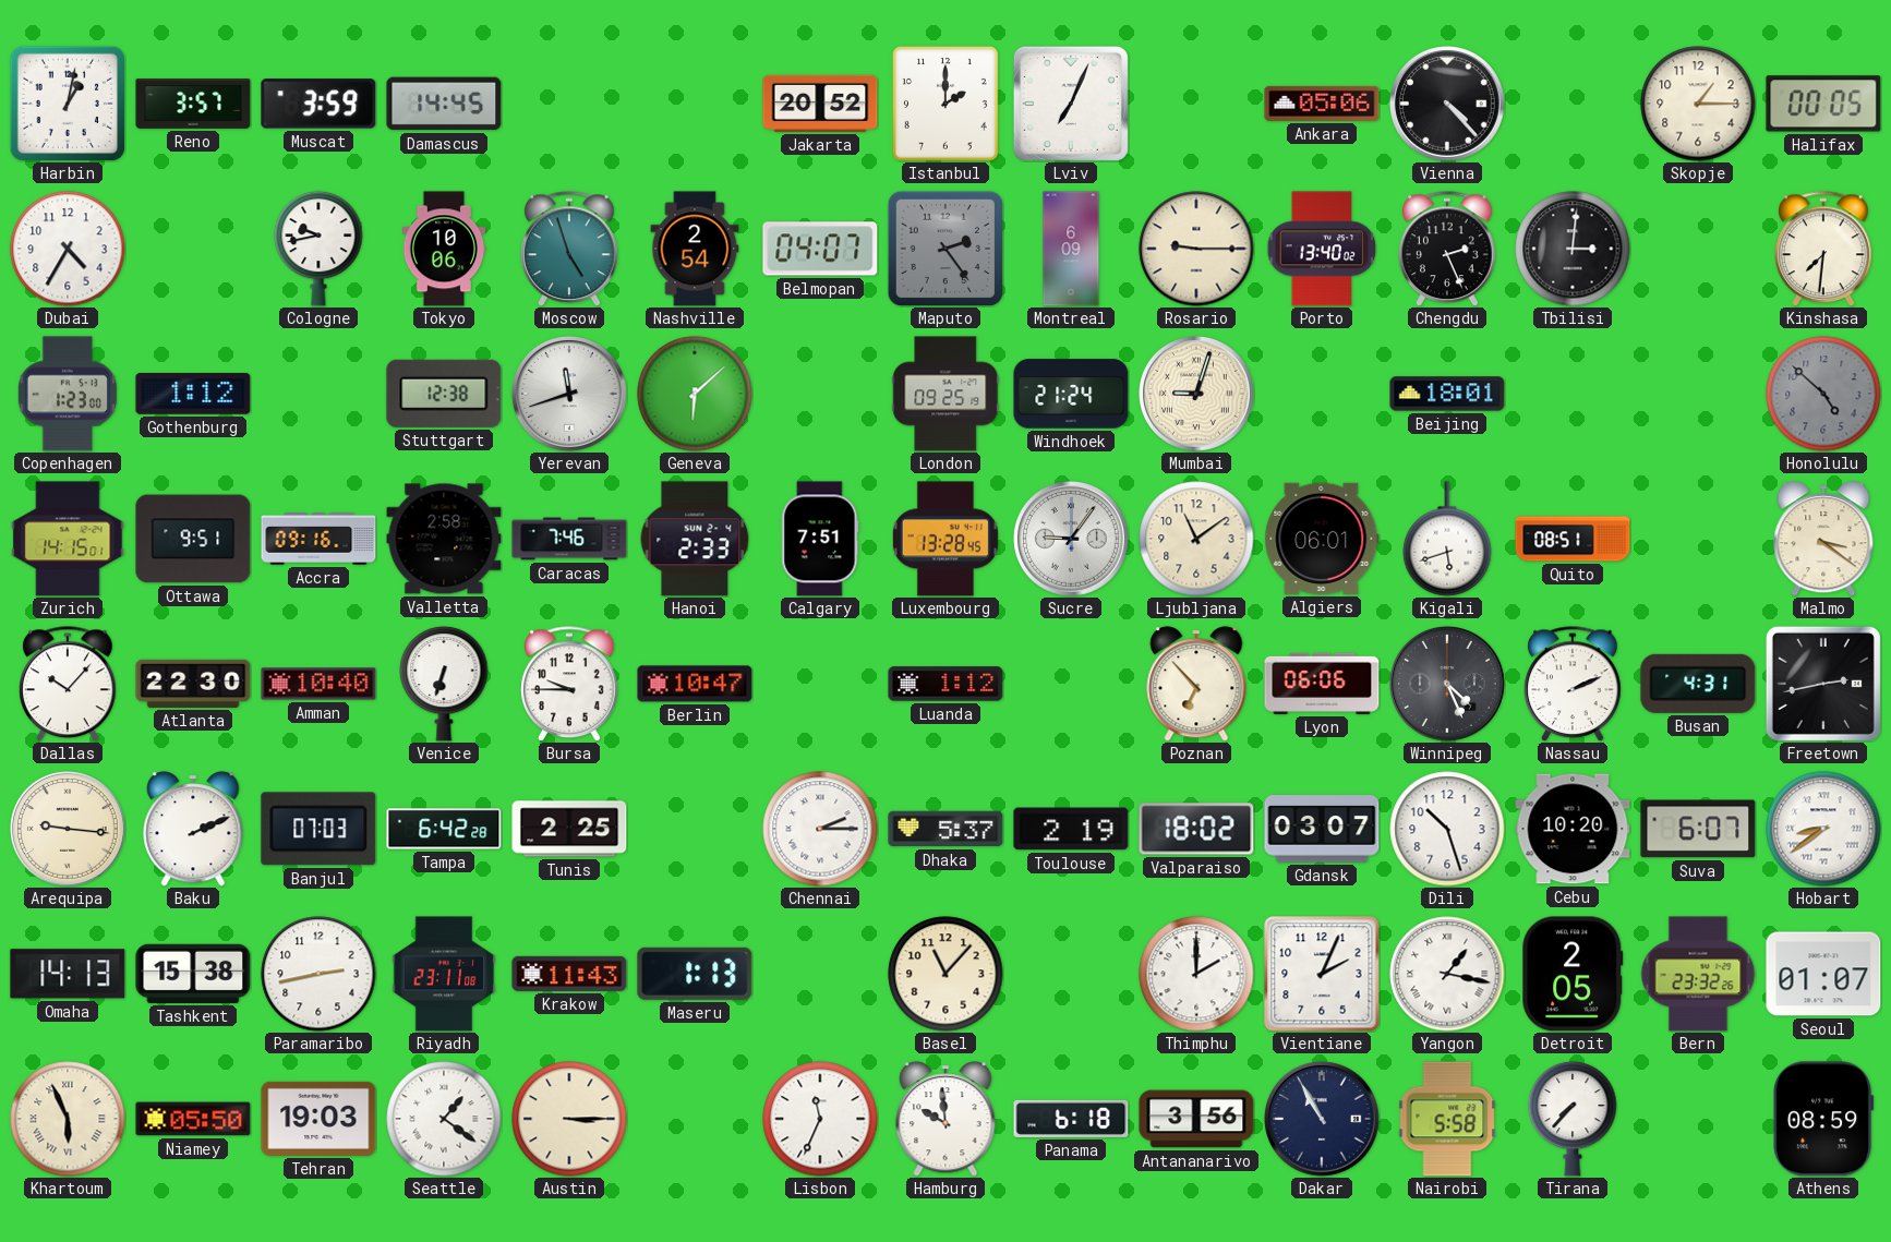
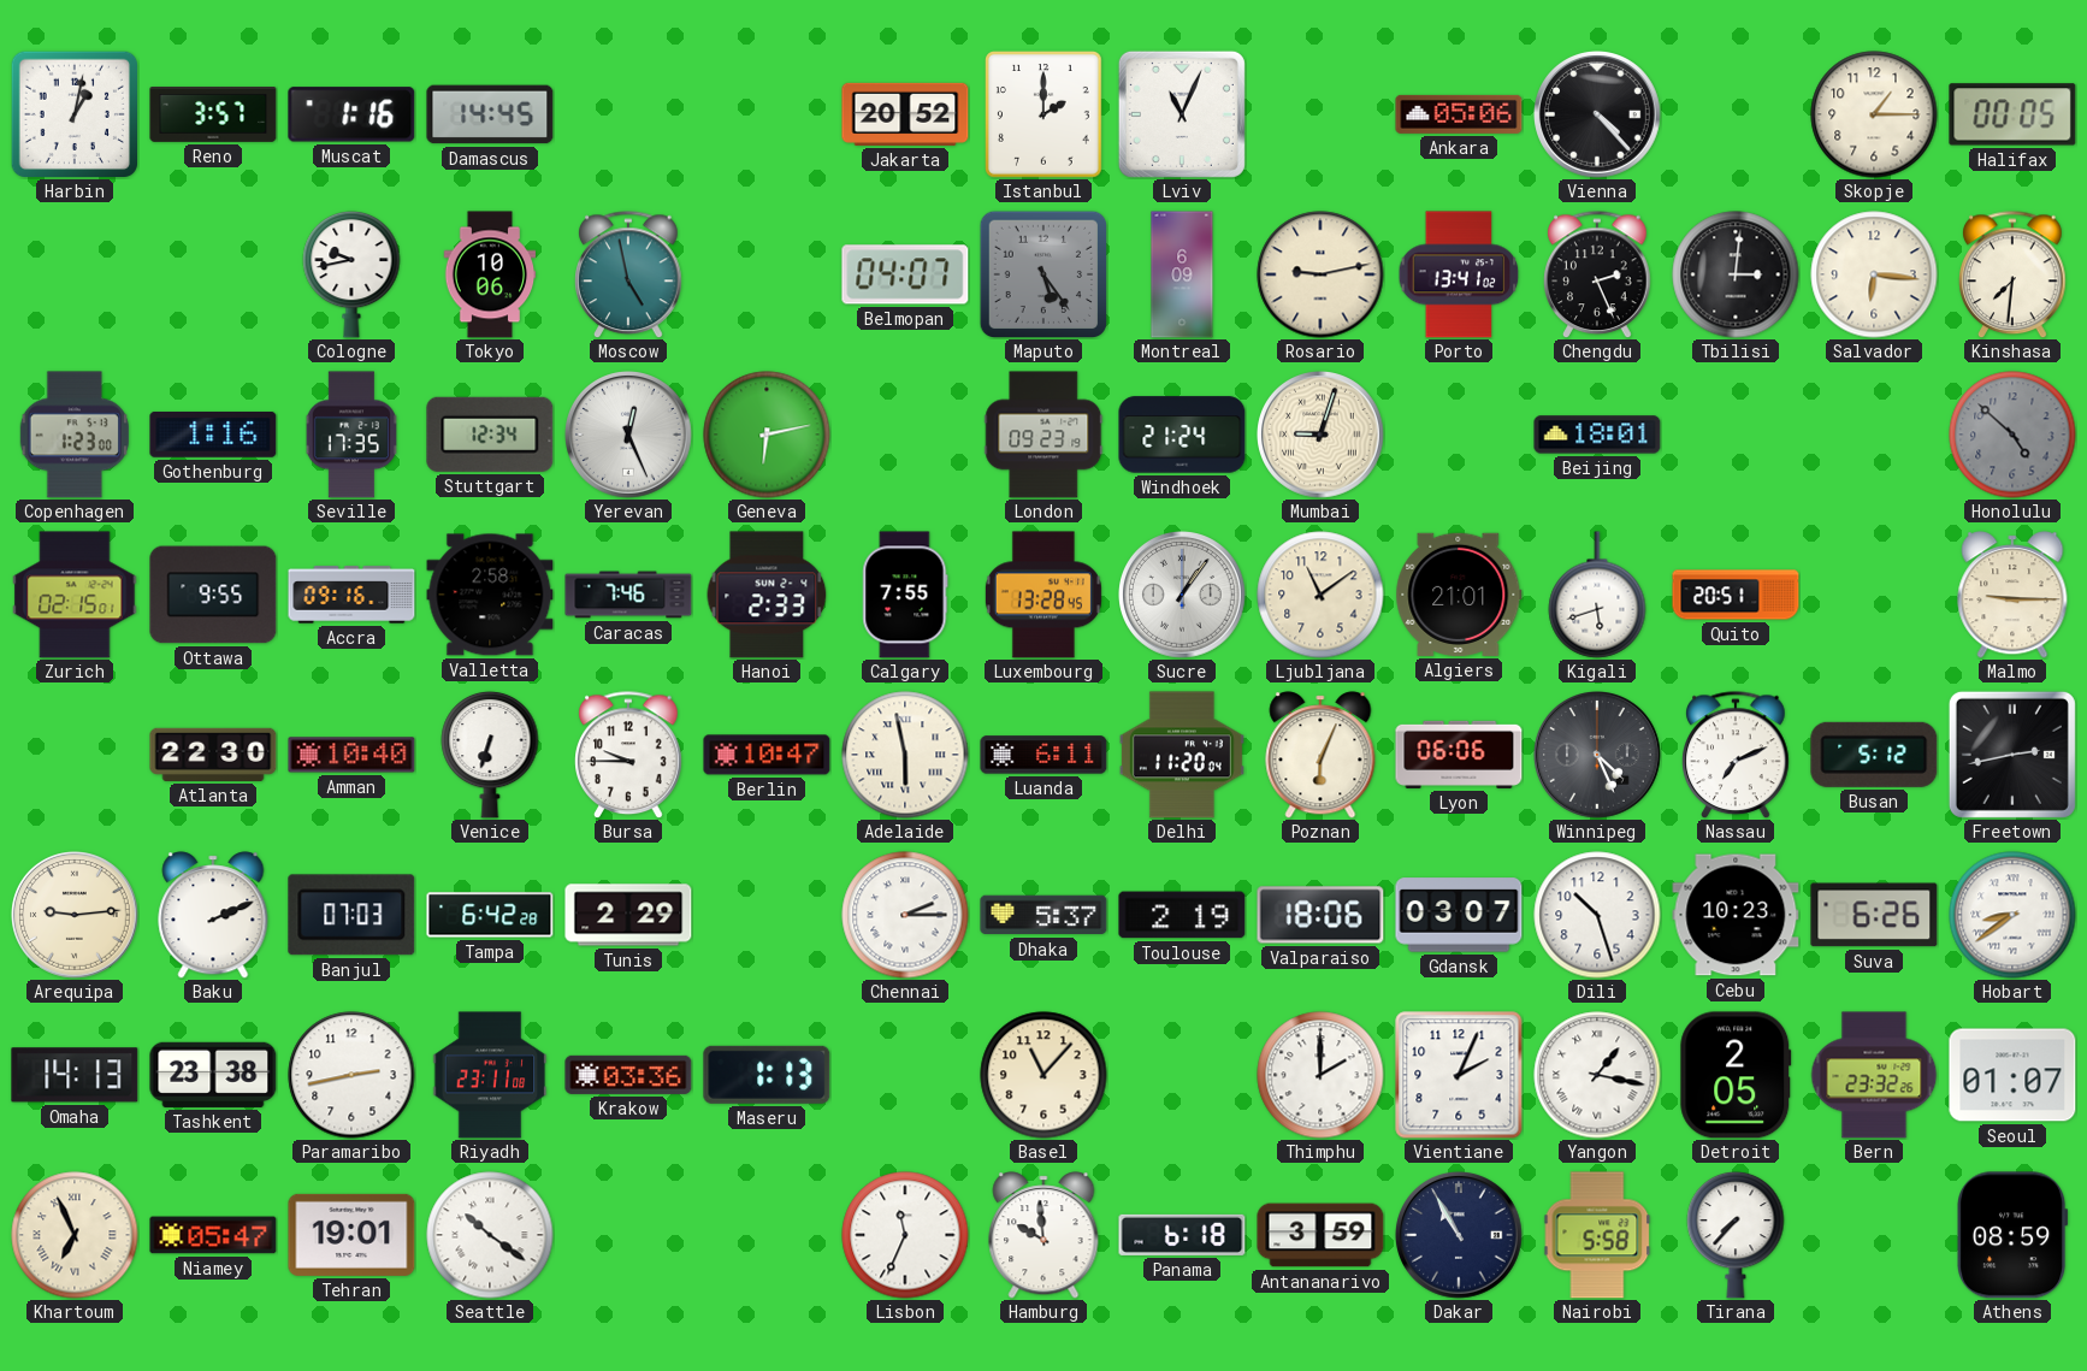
Muscat: 3:59 -> 1:16
Lviv: 7:04 -> 11:04
Dubai: 4:35 -> none
Moscow: 4:57 -> 4:58
Nashville: 2:54 -> none
Maputo: 2:24 -> 5:24
Rosario: 9:15 -> 9:13
Porto: 13:40 -> 13:41
Salvador: none -> 6:16
Gothenburg: 1:12 -> 1:16
Seville: none -> 17:35
Stuttgart: 12:38 -> 12:34
Yerevan: 11:42 -> 12:26
Geneva: 6:08 -> 6:13
London: 09:25 -> 09:23
Zurich: 14:15 -> 02:15
Ottawa: 9:51 -> 9:55
Calgary: 7:51 -> 7:55
Sucre: 9:06 -> 1:06
Algiers: 06:01 -> 21:01
Quito: 08:51 -> 20:51
Malmo: 3:21 -> 9:15
Dallas: 10:07 -> none
Adelaide: none -> 5:58
Luanda: 1:12 -> 6:11
Delhi: none -> 11:20
Poznan: 6:53 -> 6:04
Nassau: 2:11 -> 7:11
Busan: 4:31 -> 5:12
Arequipa: 9:16 -> 9:14
Tunis: 2:25 -> 2:29
Valparaiso: 18:02 -> 18:06
Cebu: 10:20 -> 10:23
Suva: 6:07 -> 6:26
Tashkent: 15:38 -> 23:38
Krakow: 11:43 -> 03:36
Khartoum: 5:56 -> 6:56
Niamey: 05:50 -> 05:47
Tehran: 19:03 -> 19:01
Seattle: 1:21 -> 10:21
Austin: 3:15 -> none
Antananarivo: 3:56 -> 3:59
